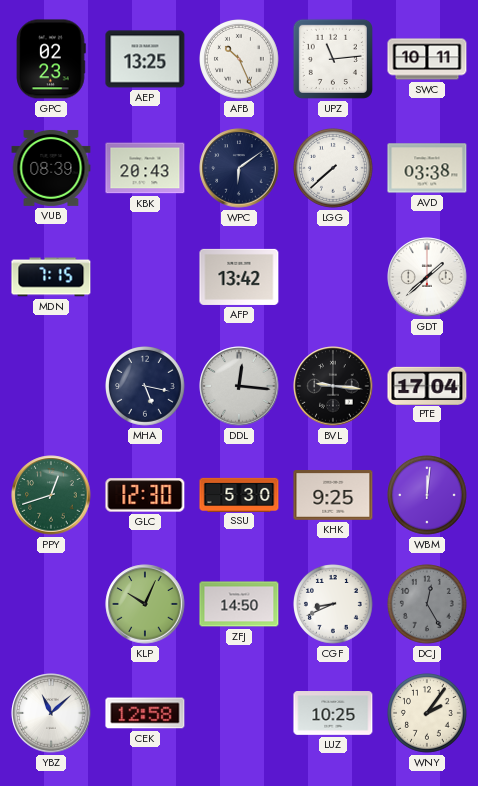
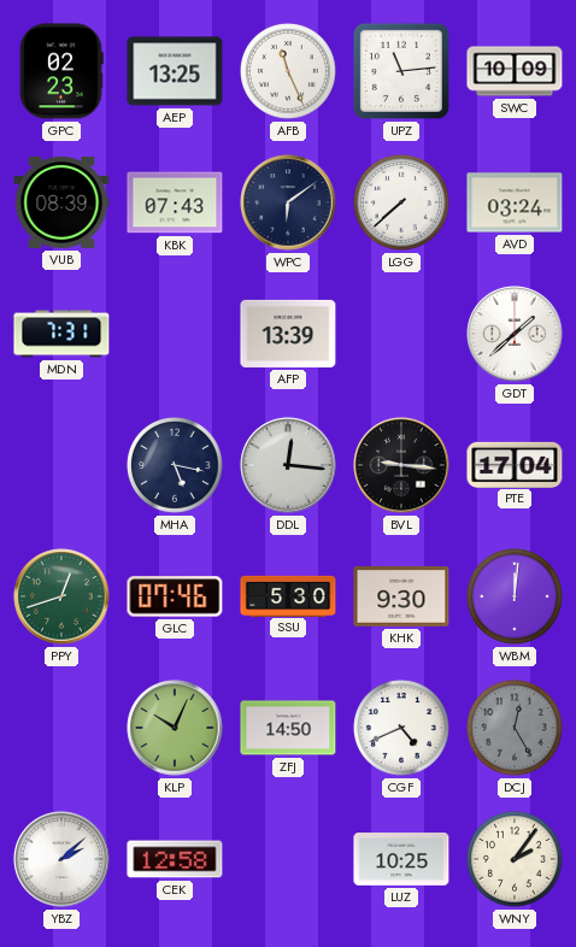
AFB: 10:26 -> 11:26
SWC: 10:11 -> 10:09
KBK: 20:43 -> 07:43
AVD: 03:38 -> 03:24
MDN: 7:15 -> 7:31
AFP: 13:42 -> 13:39
GLC: 12:30 -> 07:46
KHK: 9:25 -> 9:30
CGF: 8:41 -> 4:41
YBZ: 11:08 -> 2:08
